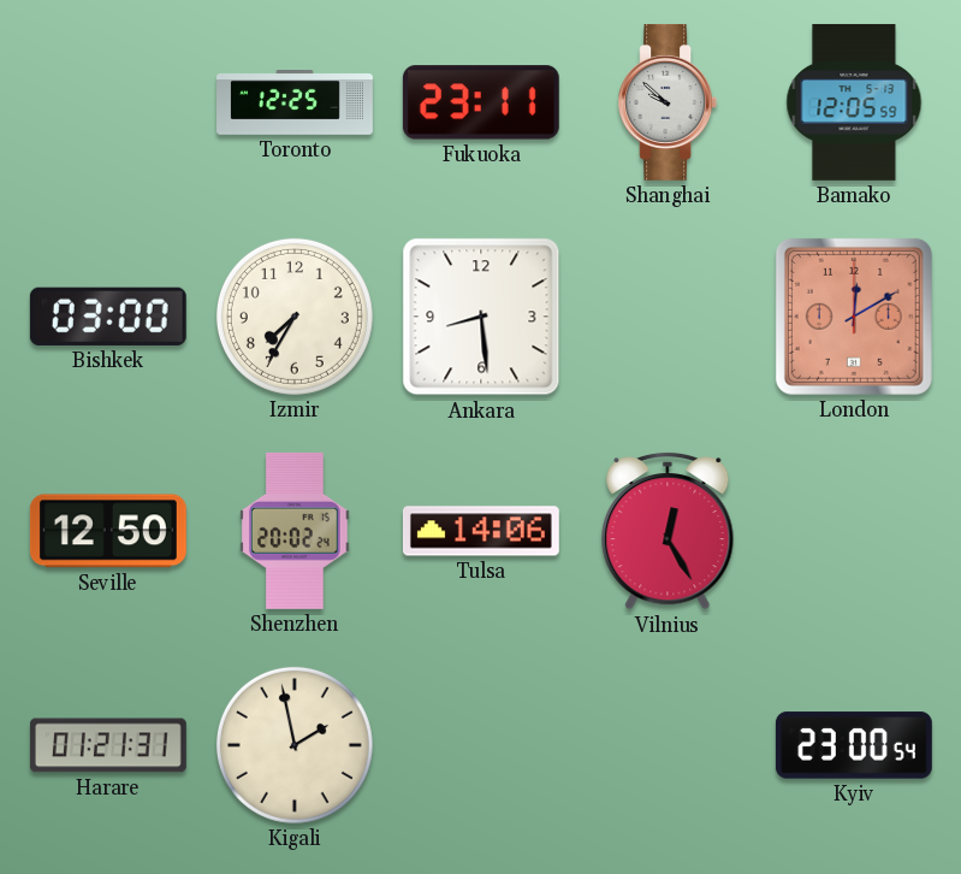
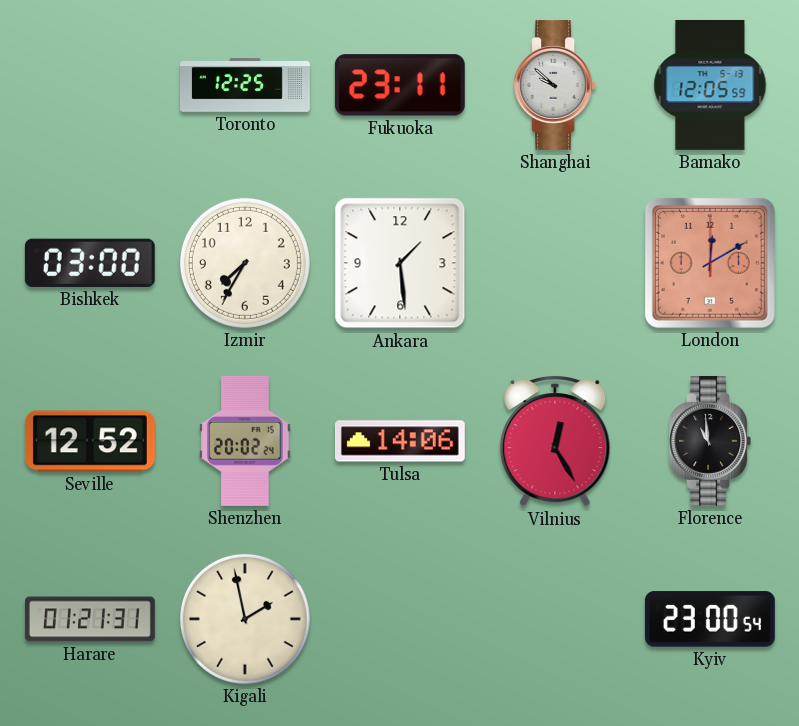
Ankara: 8:29 -> 1:29
Seville: 12:50 -> 12:52
Florence: none -> 10:59
